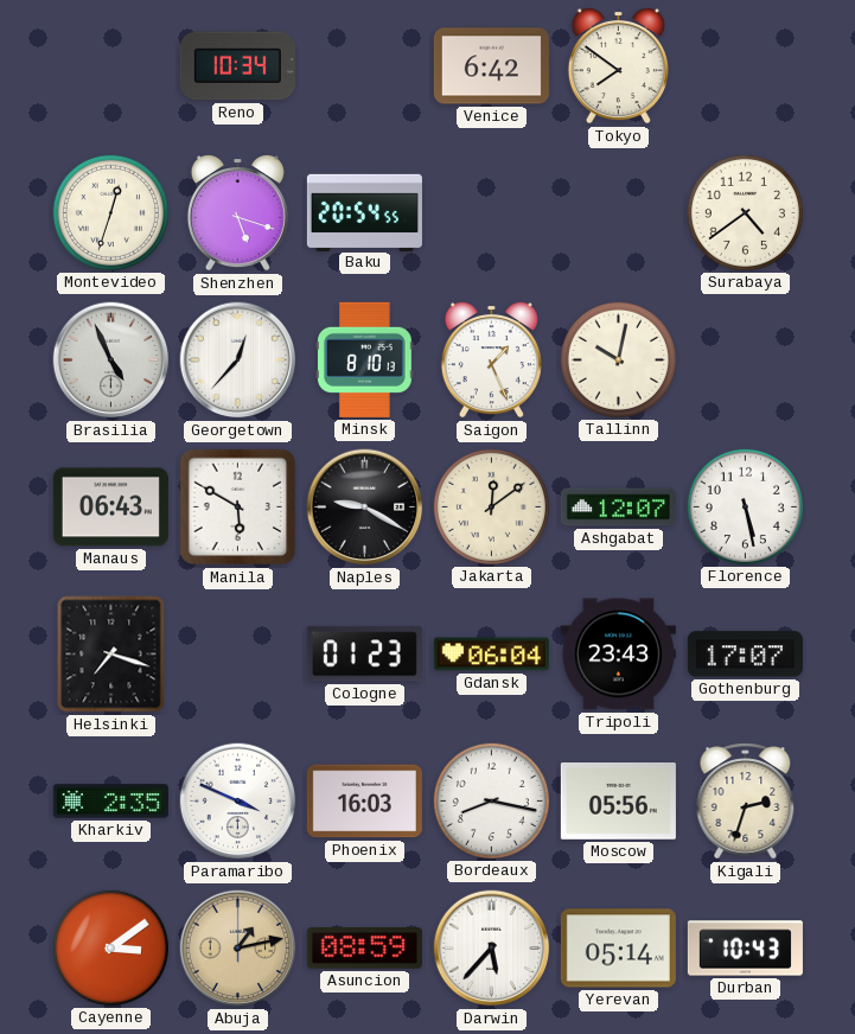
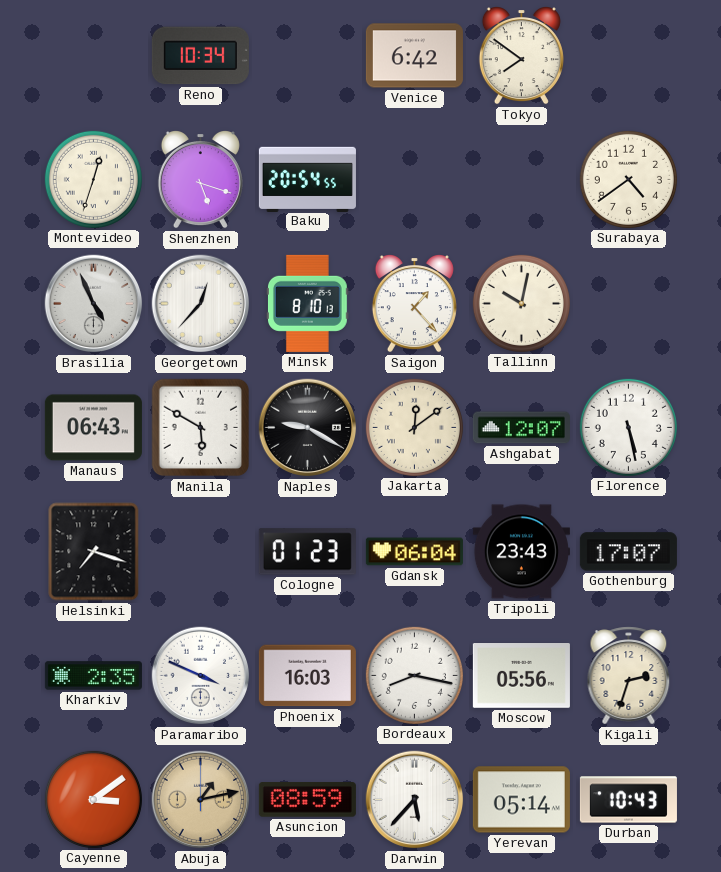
Saigon: 1:26 -> 1:23
